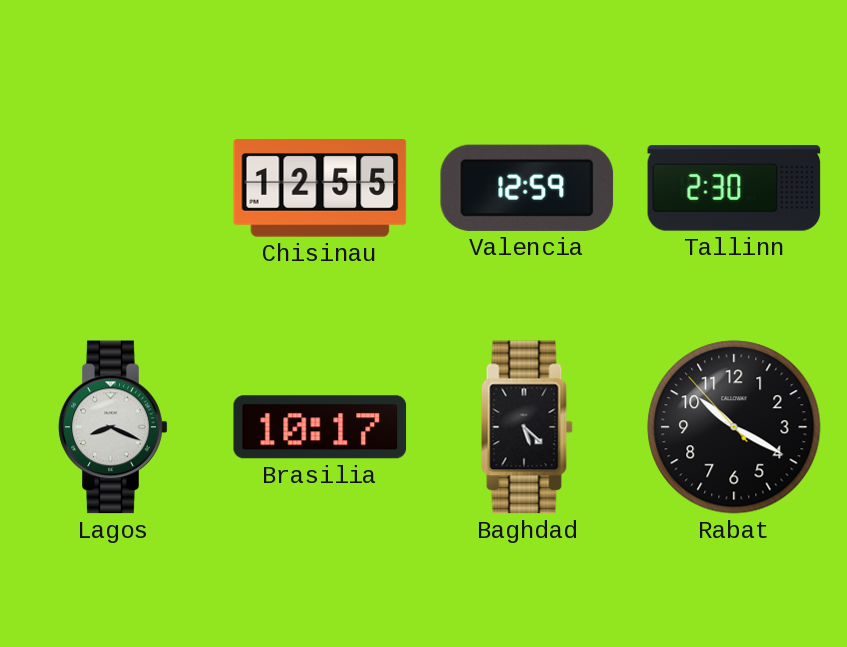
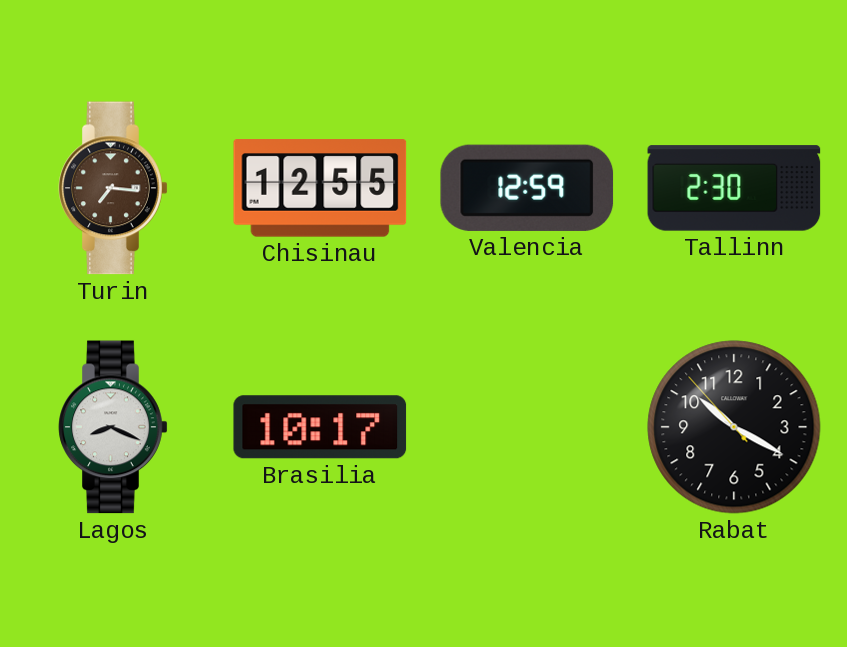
Turin: none -> 7:16
Baghdad: 5:22 -> none
